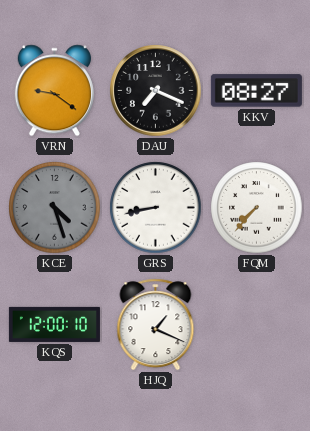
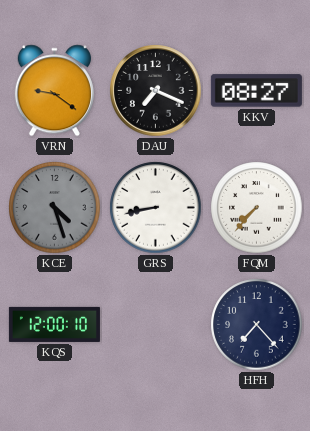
HJQ: 1:19 -> none
HFH: none -> 7:23
